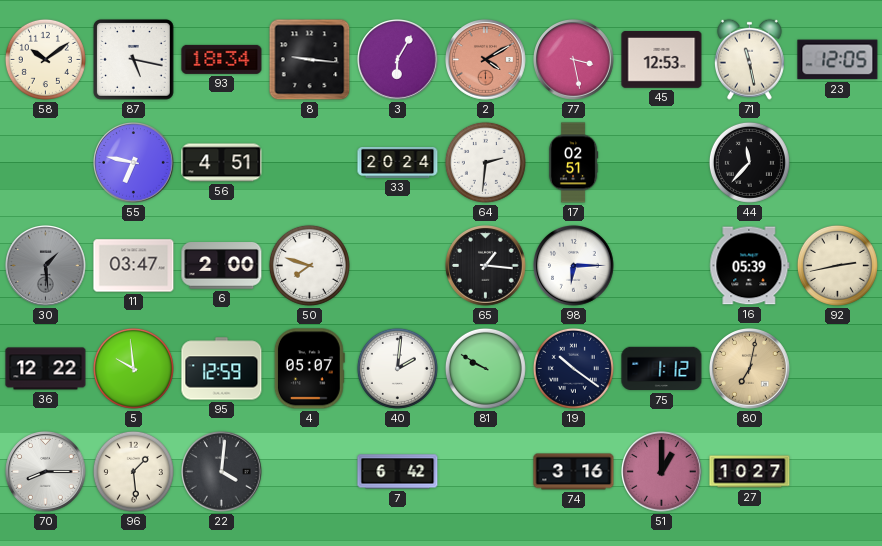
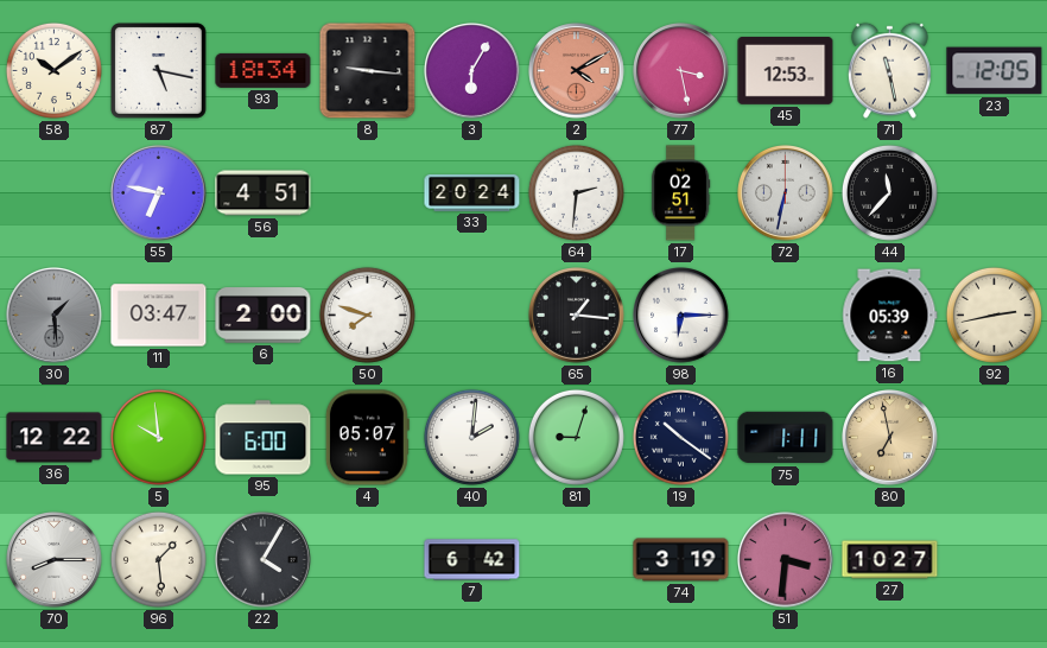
72: none -> 6:32
95: 12:59 -> 6:00
81: 9:50 -> 9:03
75: 1:12 -> 1:11
80: 7:02 -> 6:58
22: 4:01 -> 4:05
74: 3:16 -> 3:19
51: 1:00 -> 3:31
